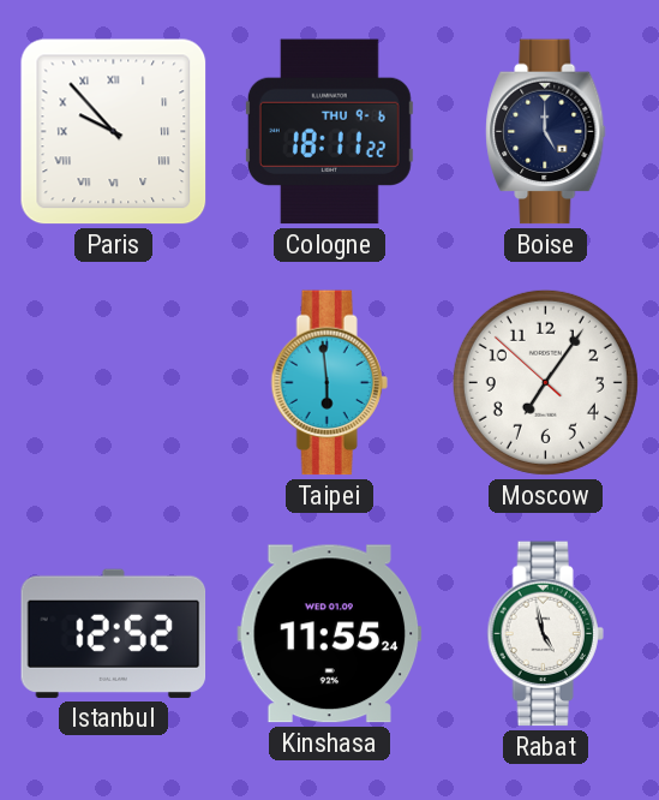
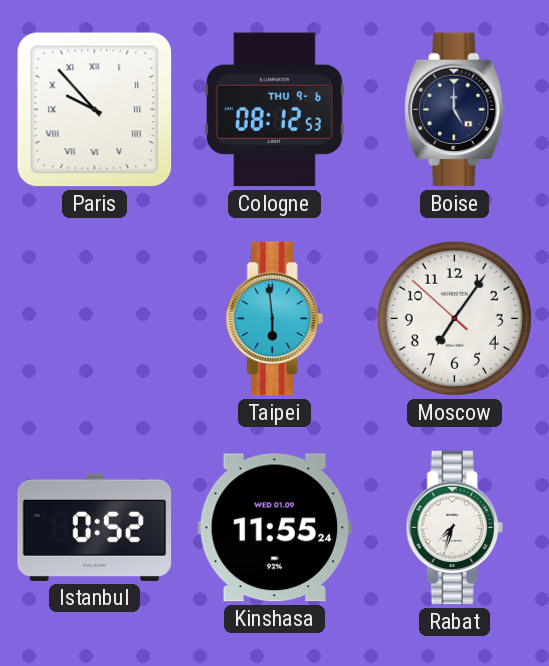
Cologne: 18:11 -> 08:12
Istanbul: 12:52 -> 0:52
Rabat: 4:58 -> 7:33
